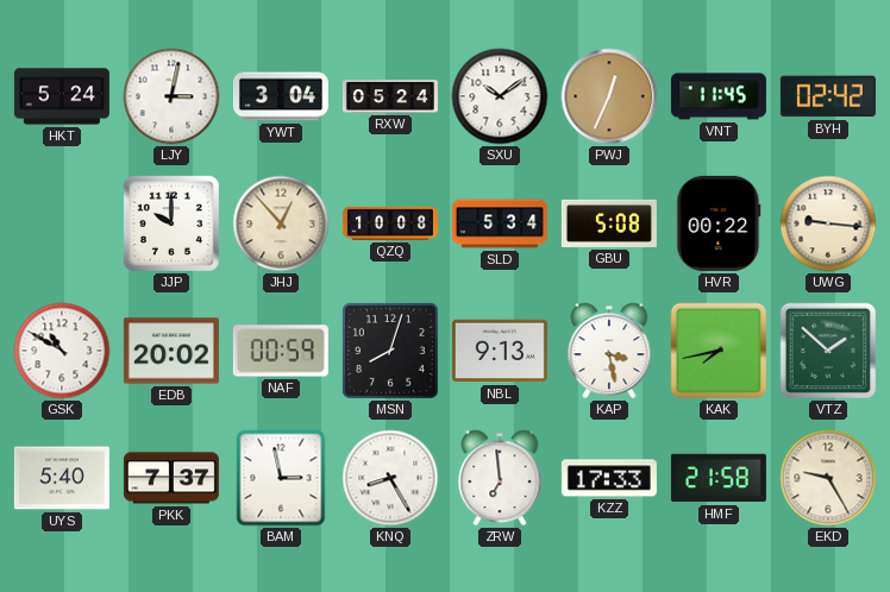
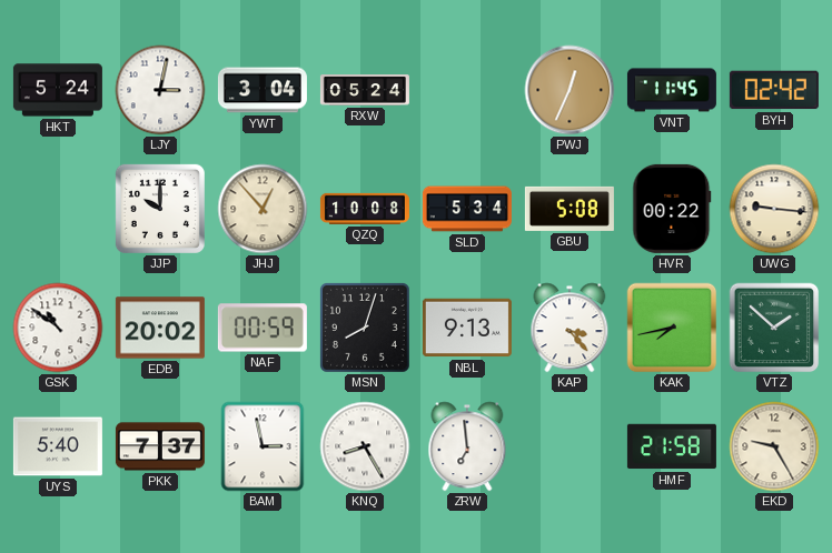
SXU: 10:09 -> none
GSK: 10:50 -> 10:51
KAP: 3:28 -> 3:23
KZZ: 17:33 -> none
